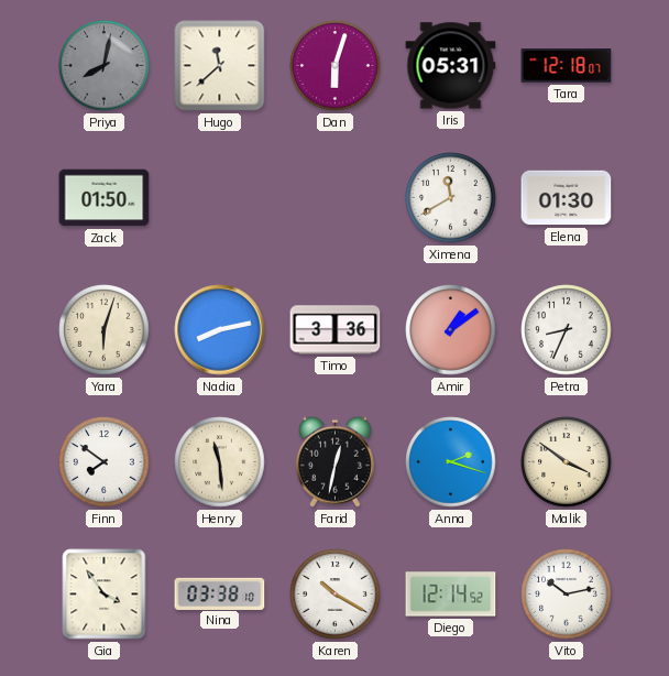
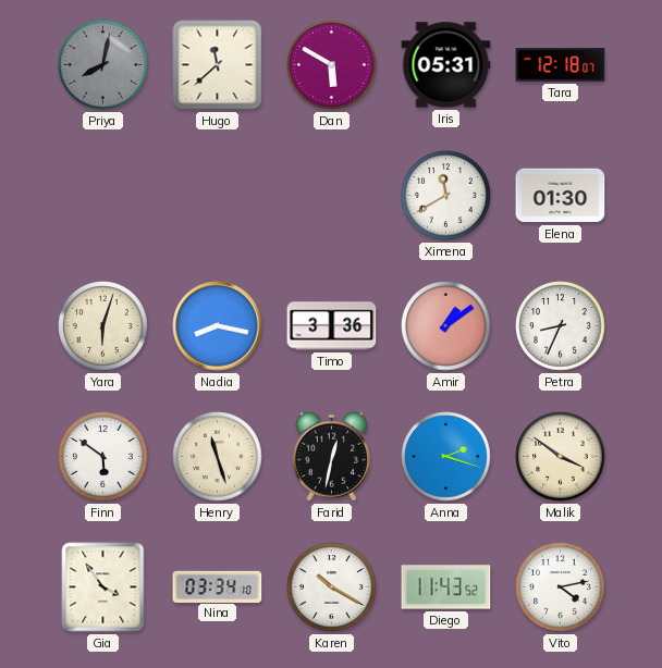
Dan: 6:03 -> 5:50
Zack: 01:50 -> none
Nadia: 8:13 -> 8:17
Finn: 7:51 -> 5:51
Henry: 11:29 -> 11:27
Nina: 03:38 -> 03:34
Diego: 12:14 -> 11:43
Vito: 10:13 -> 4:13
